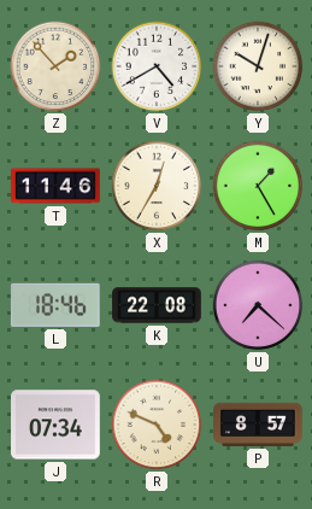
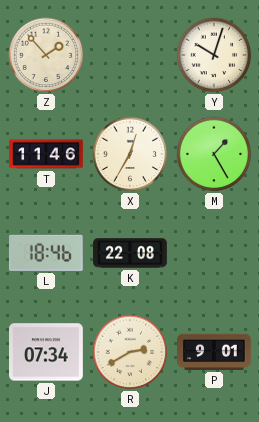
V: 4:40 -> none
U: 7:22 -> none
R: 4:49 -> 2:40
P: 8:57 -> 9:01
